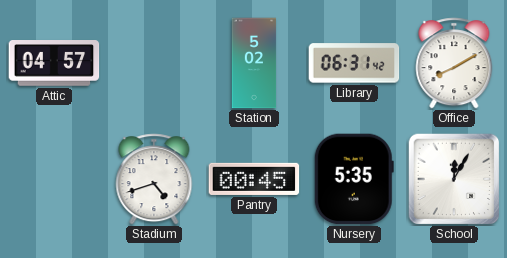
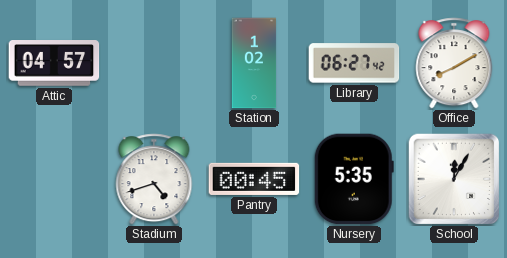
Station: 5:02 -> 1:02
Library: 06:31 -> 06:27
